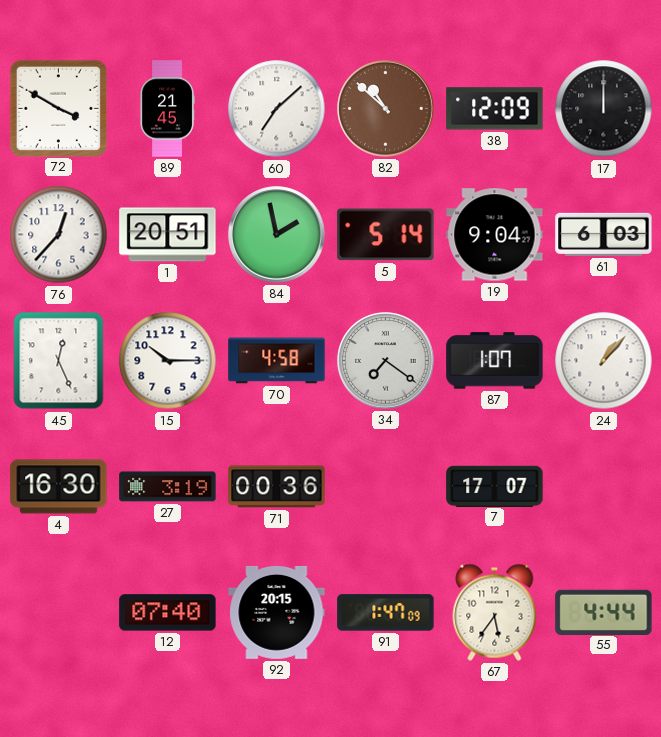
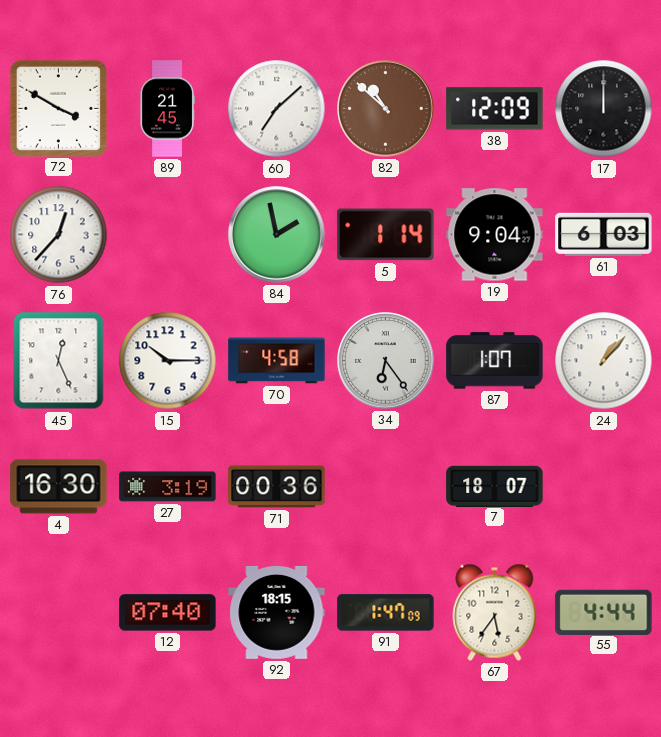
1: 20:51 -> none
5: 5:14 -> 1:14
34: 7:21 -> 6:24
7: 17:07 -> 18:07
92: 20:15 -> 18:15
